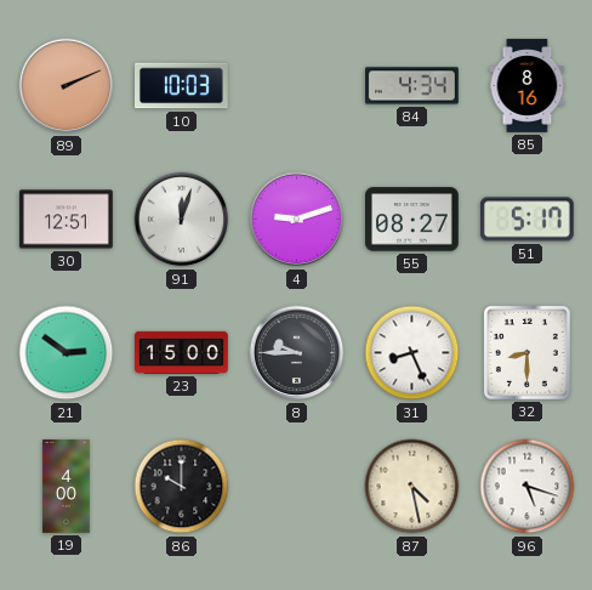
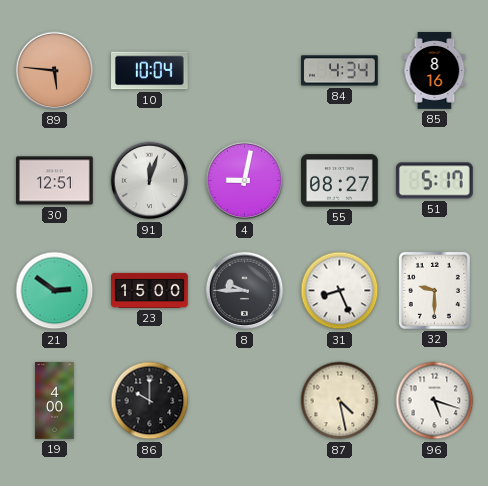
89: 2:11 -> 5:46
10: 10:03 -> 10:04
4: 9:12 -> 9:02
32: 8:30 -> 9:30
